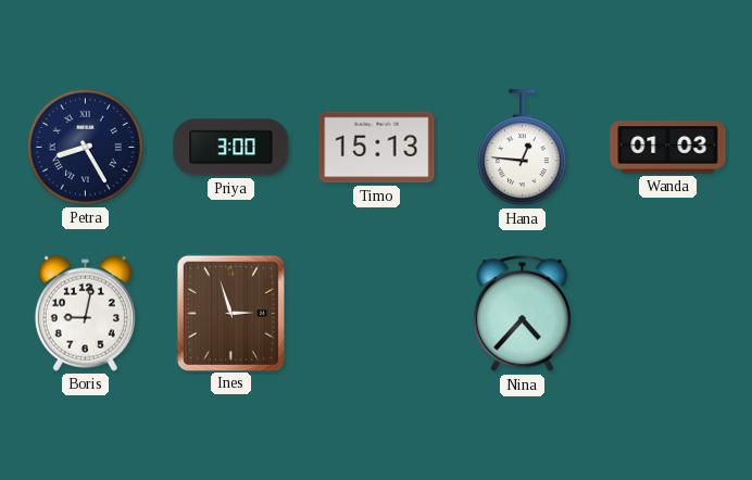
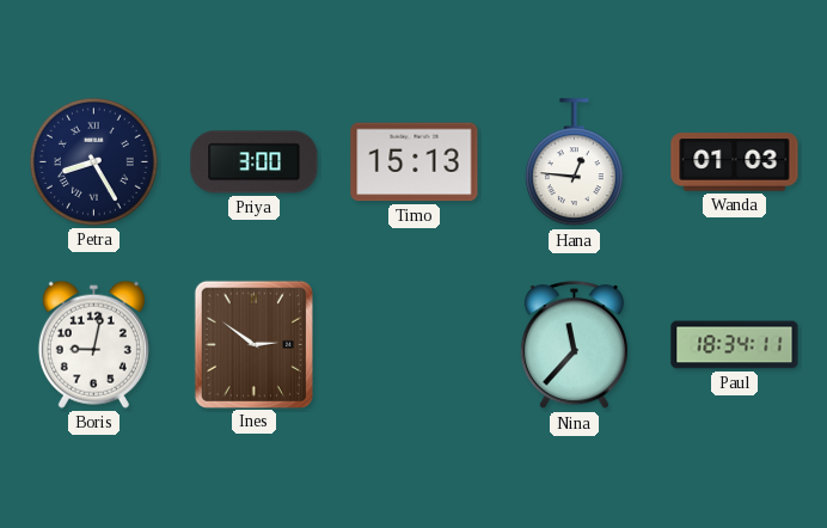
Ines: 2:57 -> 2:51
Nina: 4:37 -> 11:37
Paul: none -> 18:34
